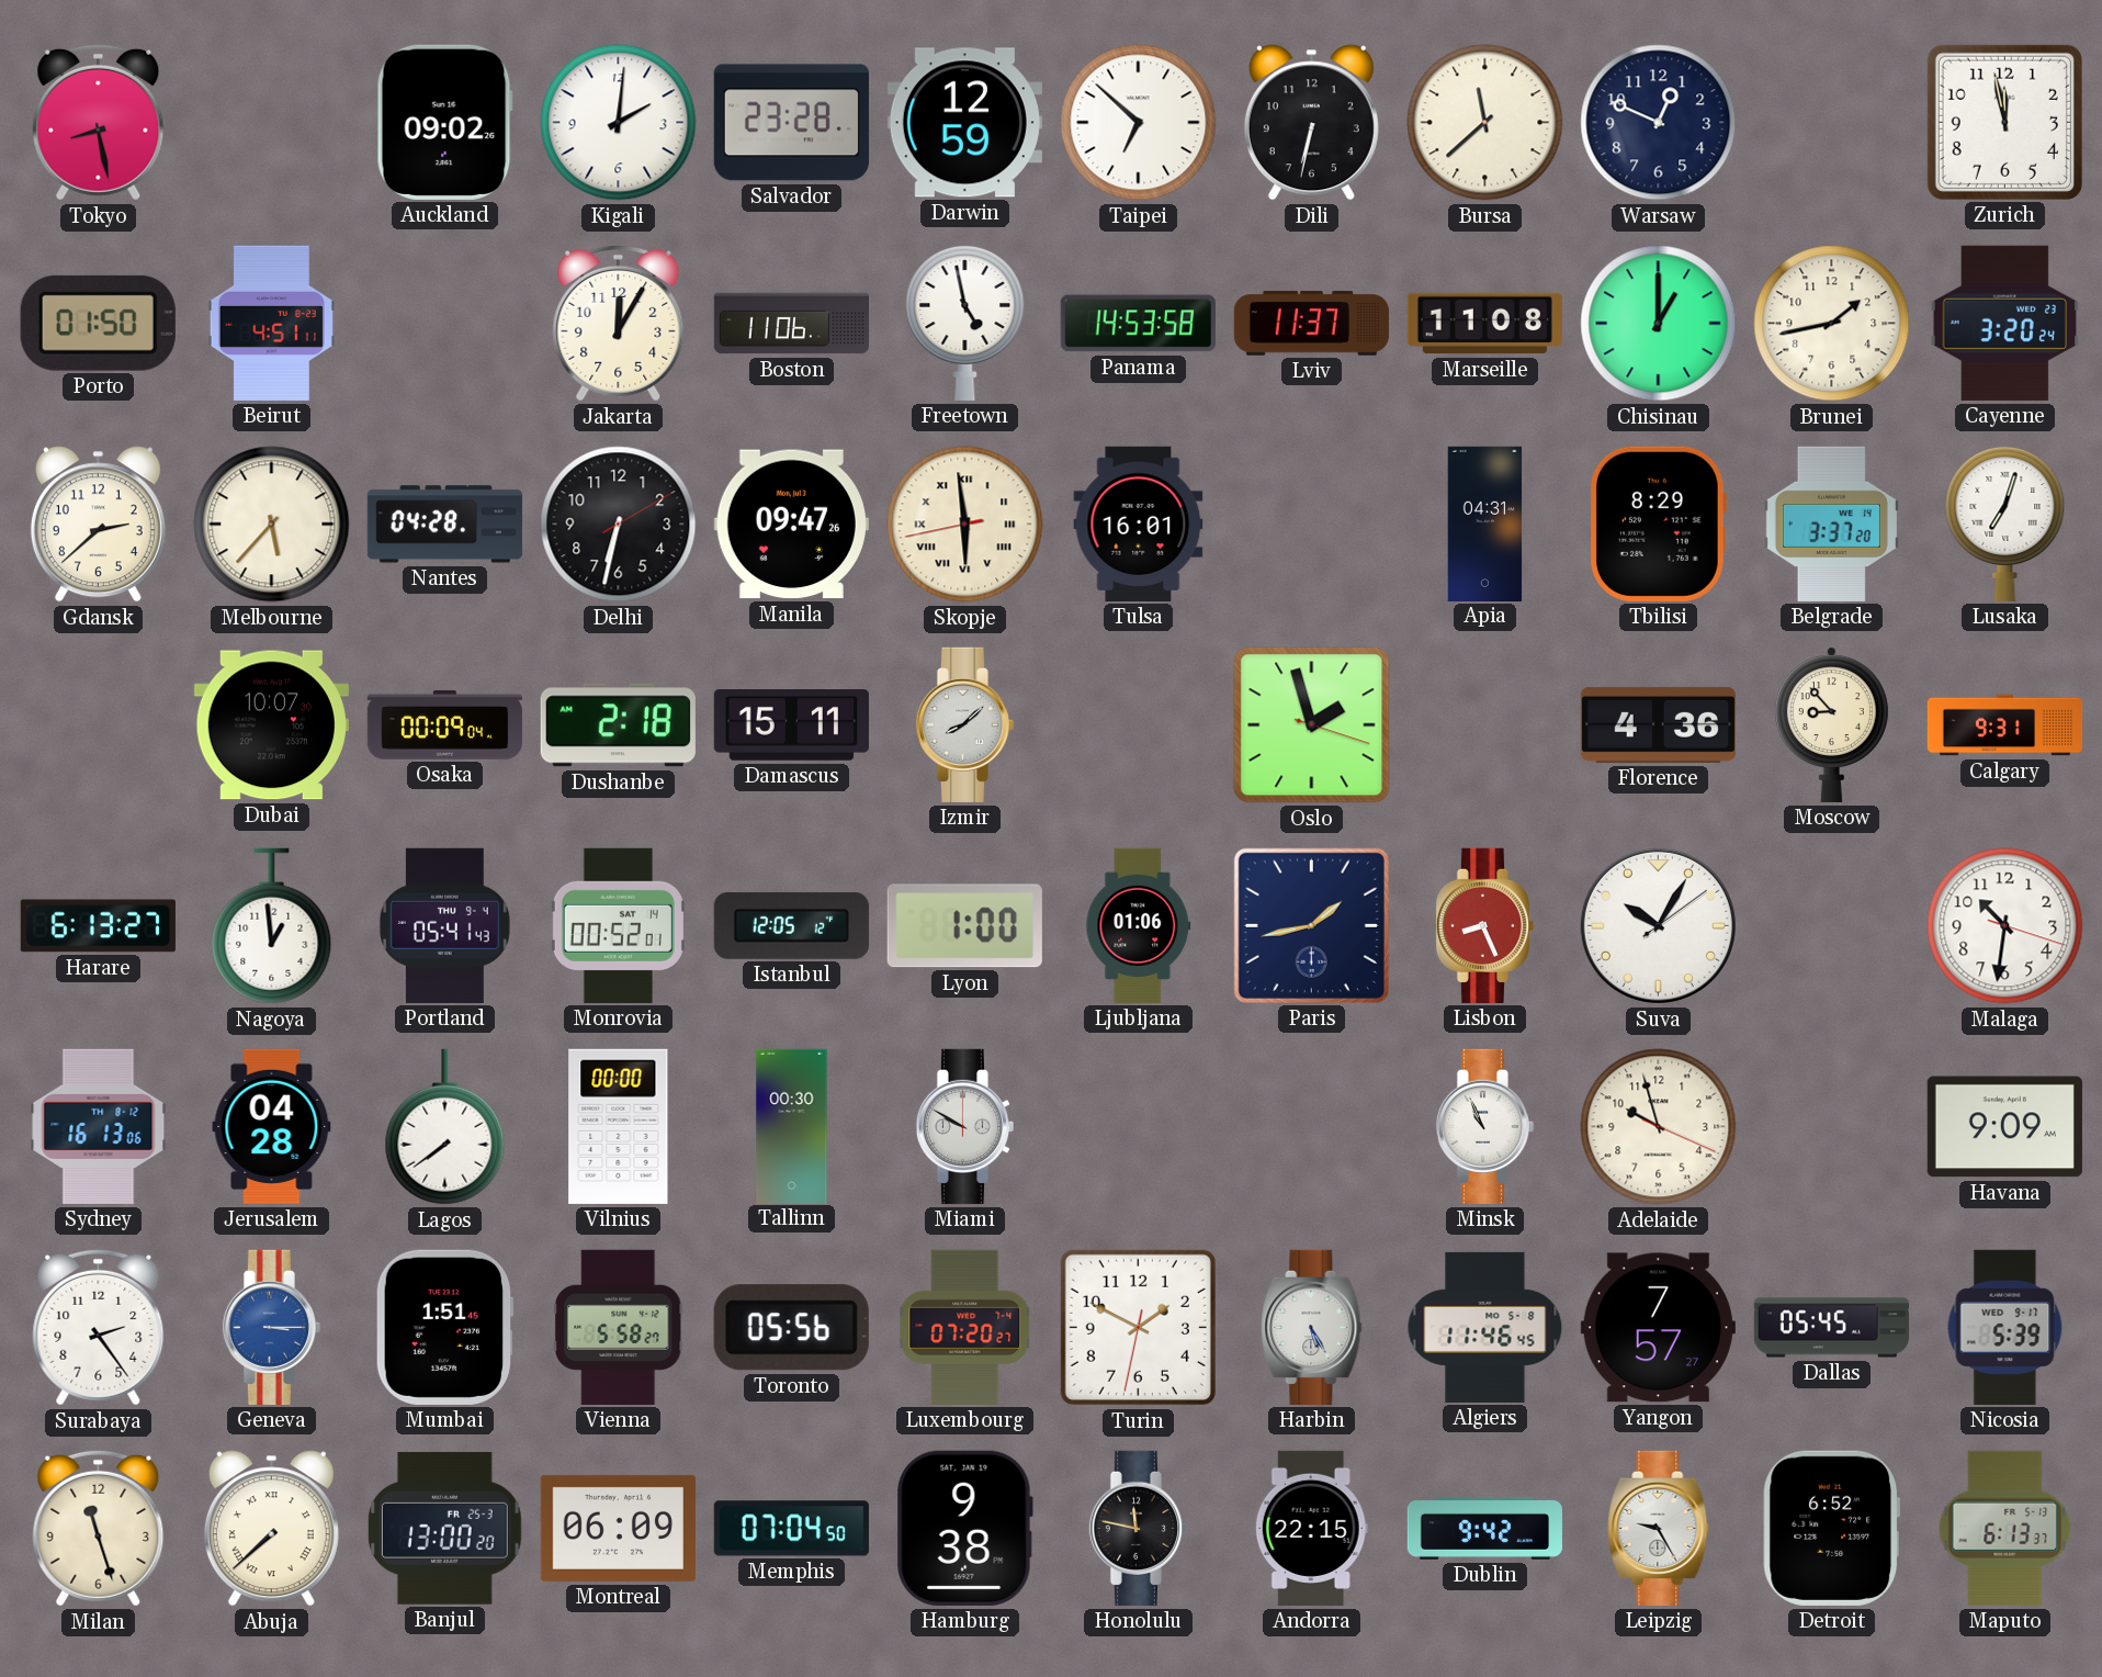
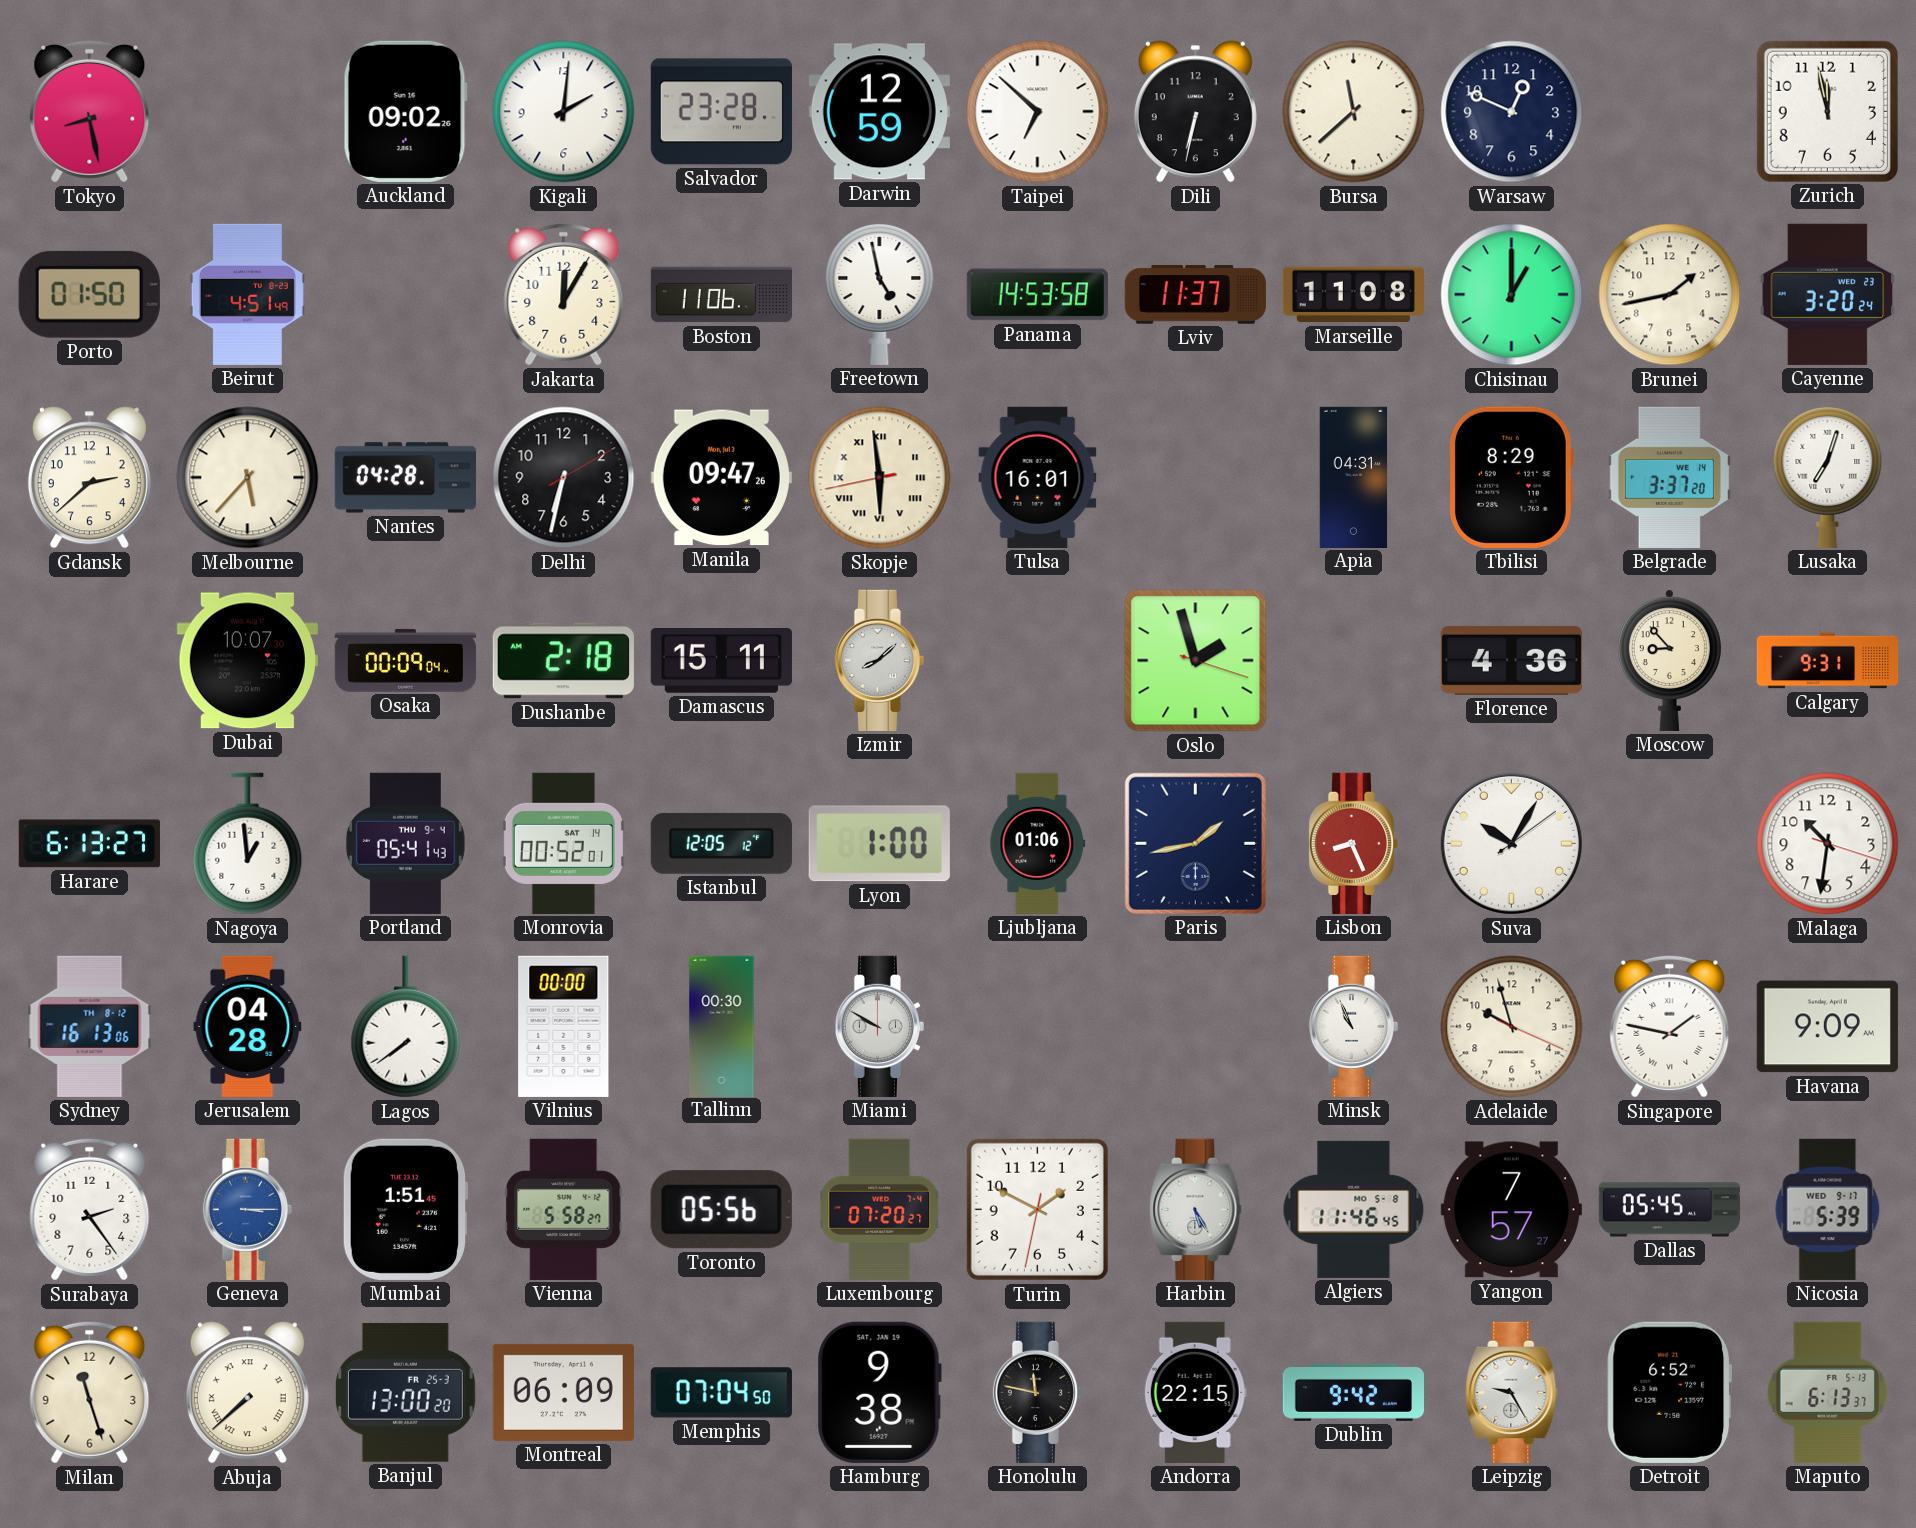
Beirut: 4:51:11 -> 4:51:49
Singapore: none -> 1:47
